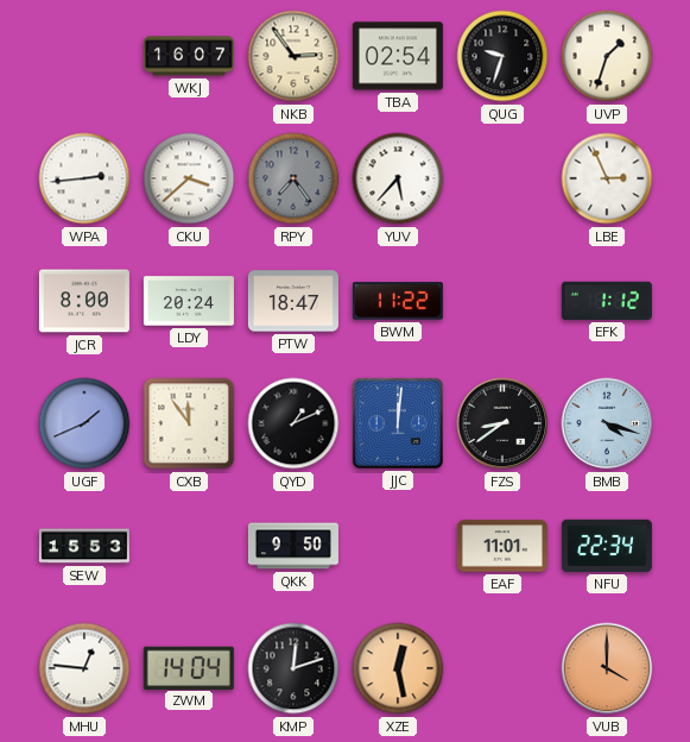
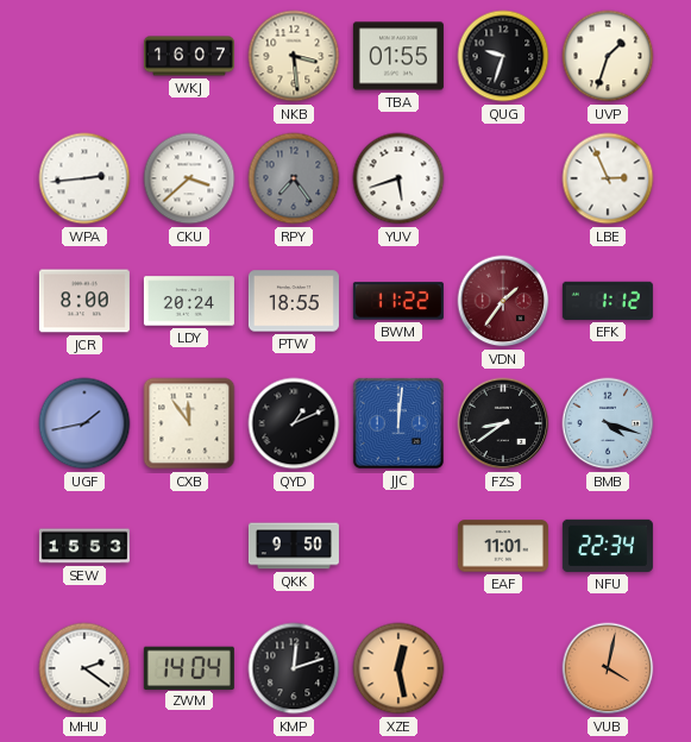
NKB: 2:54 -> 3:29
TBA: 02:54 -> 01:55
YUV: 5:37 -> 5:42
PTW: 18:47 -> 18:55
VDN: none -> 1:36
UGF: 1:41 -> 1:43
MHU: 12:46 -> 2:21
VUB: 4:00 -> 4:02
